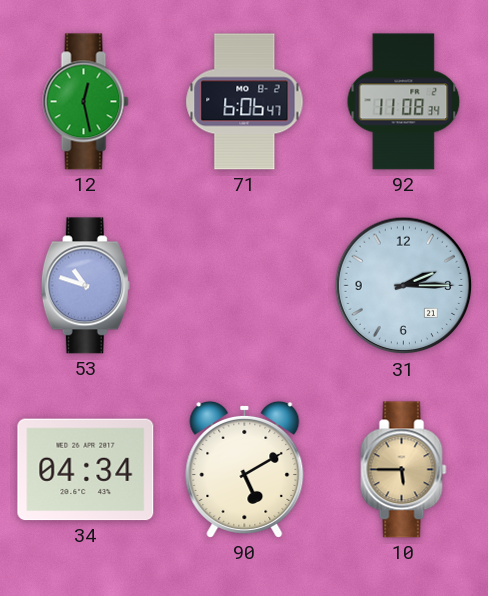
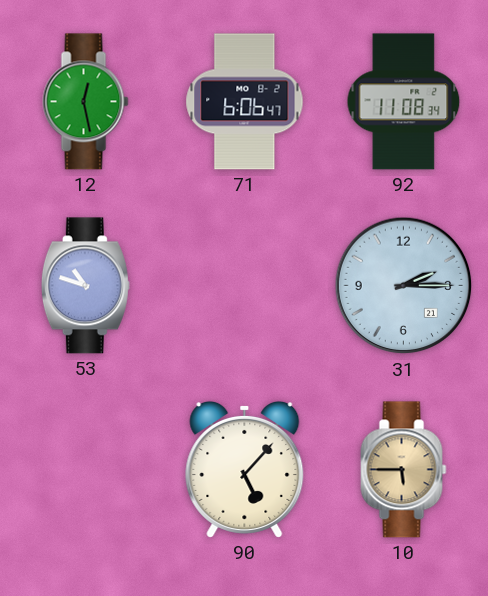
34: 04:34 -> none
90: 5:10 -> 5:07
